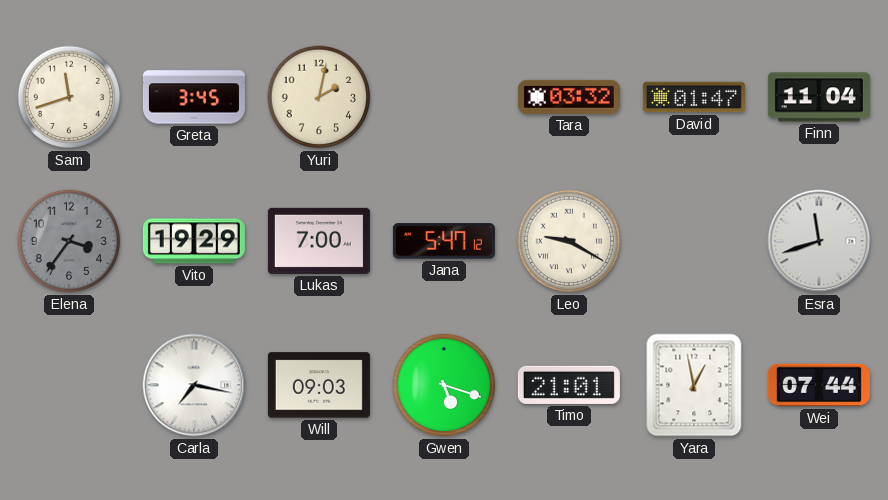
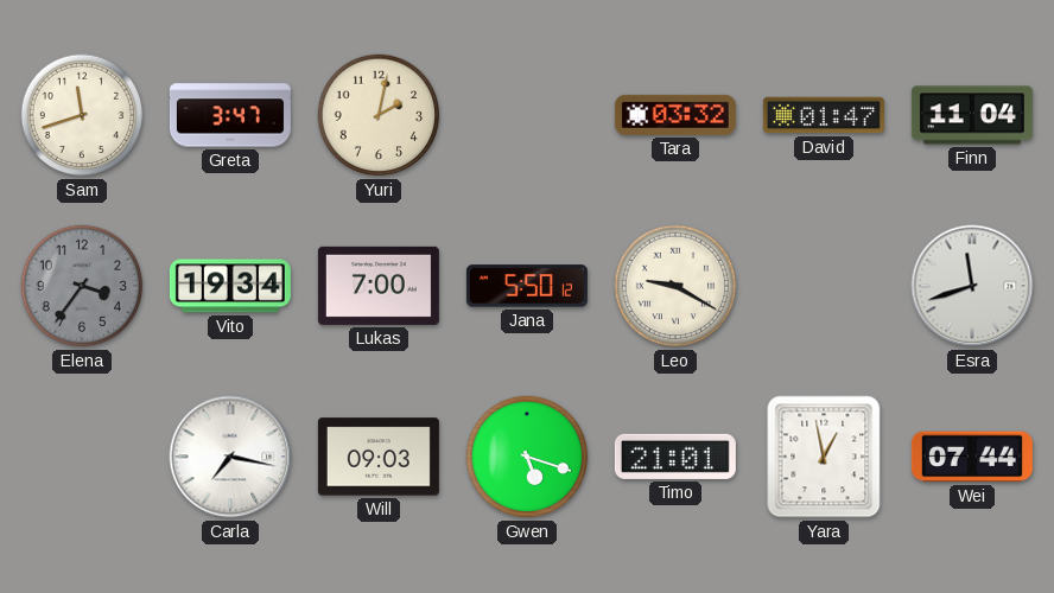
Greta: 3:45 -> 3:47
Vito: 19:29 -> 19:34
Jana: 5:47 -> 5:50
